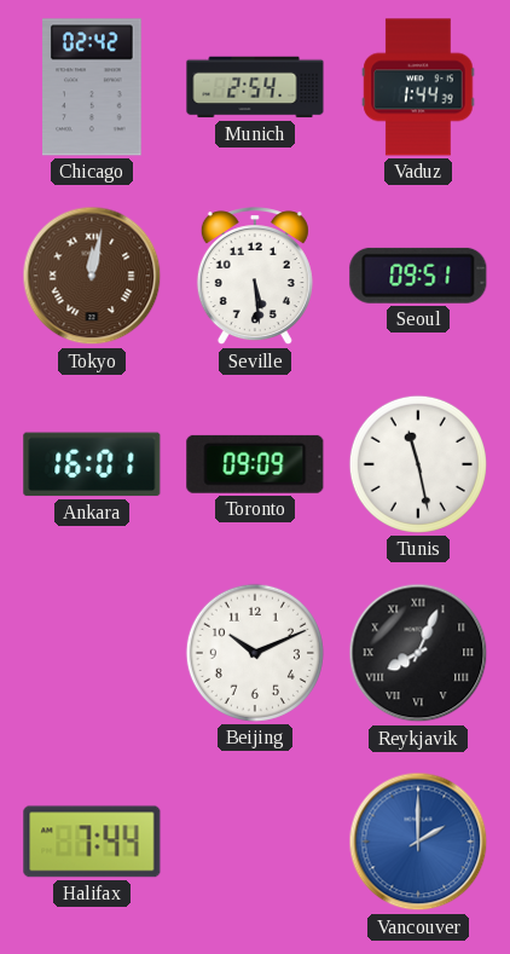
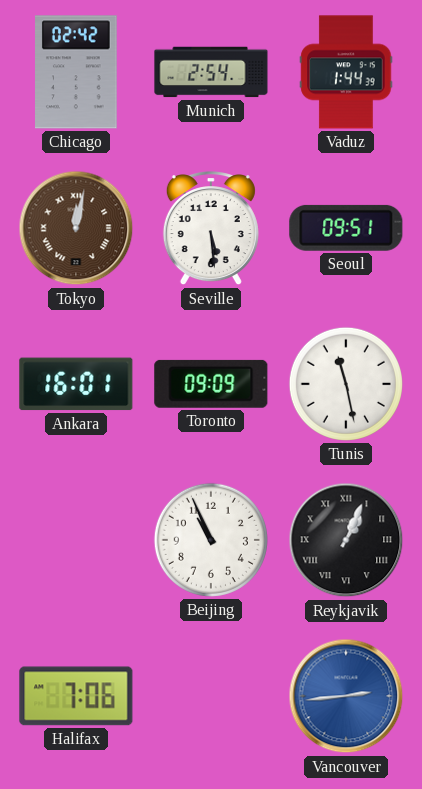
Beijing: 10:11 -> 10:56
Reykjavik: 8:04 -> 1:04
Halifax: 7:44 -> 7:06
Vancouver: 2:00 -> 2:44
